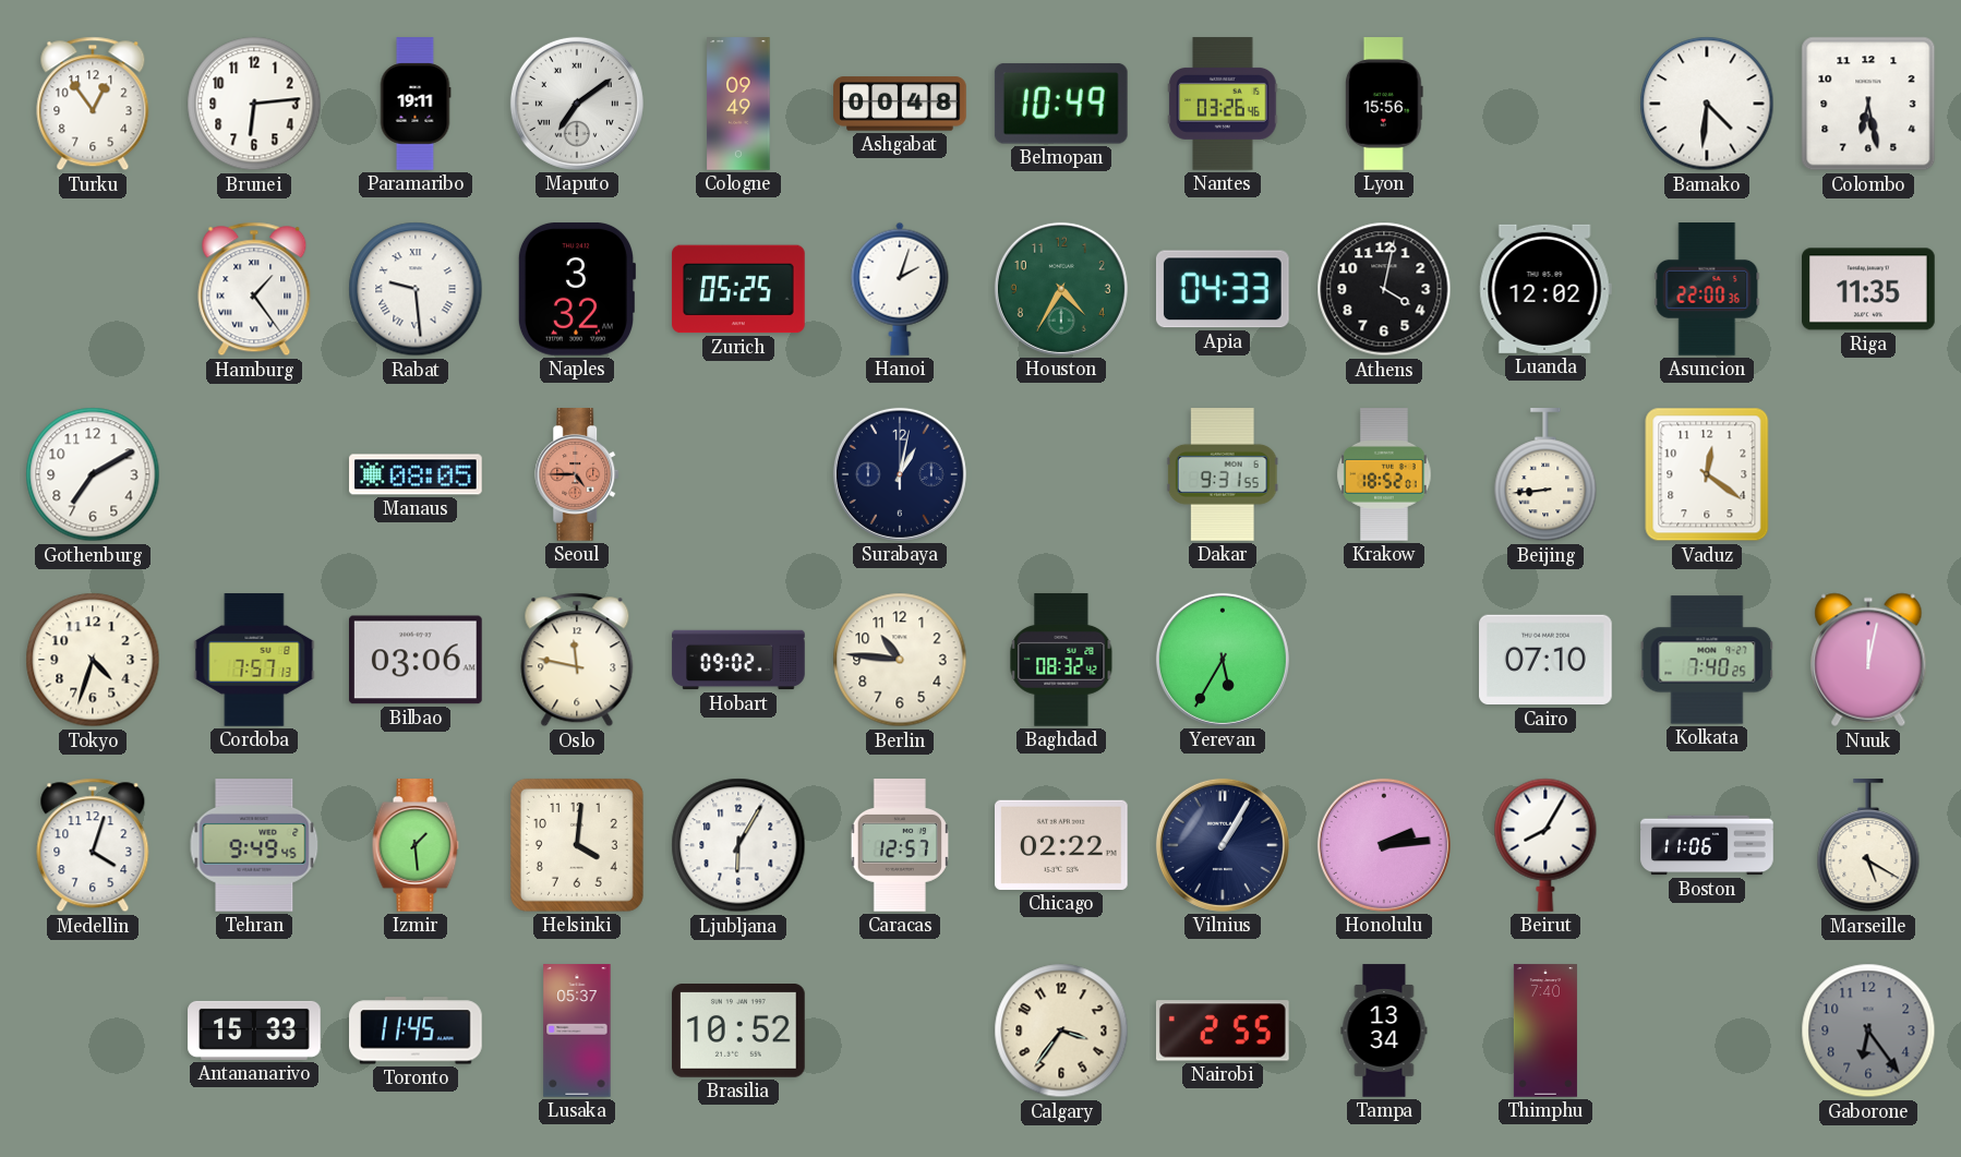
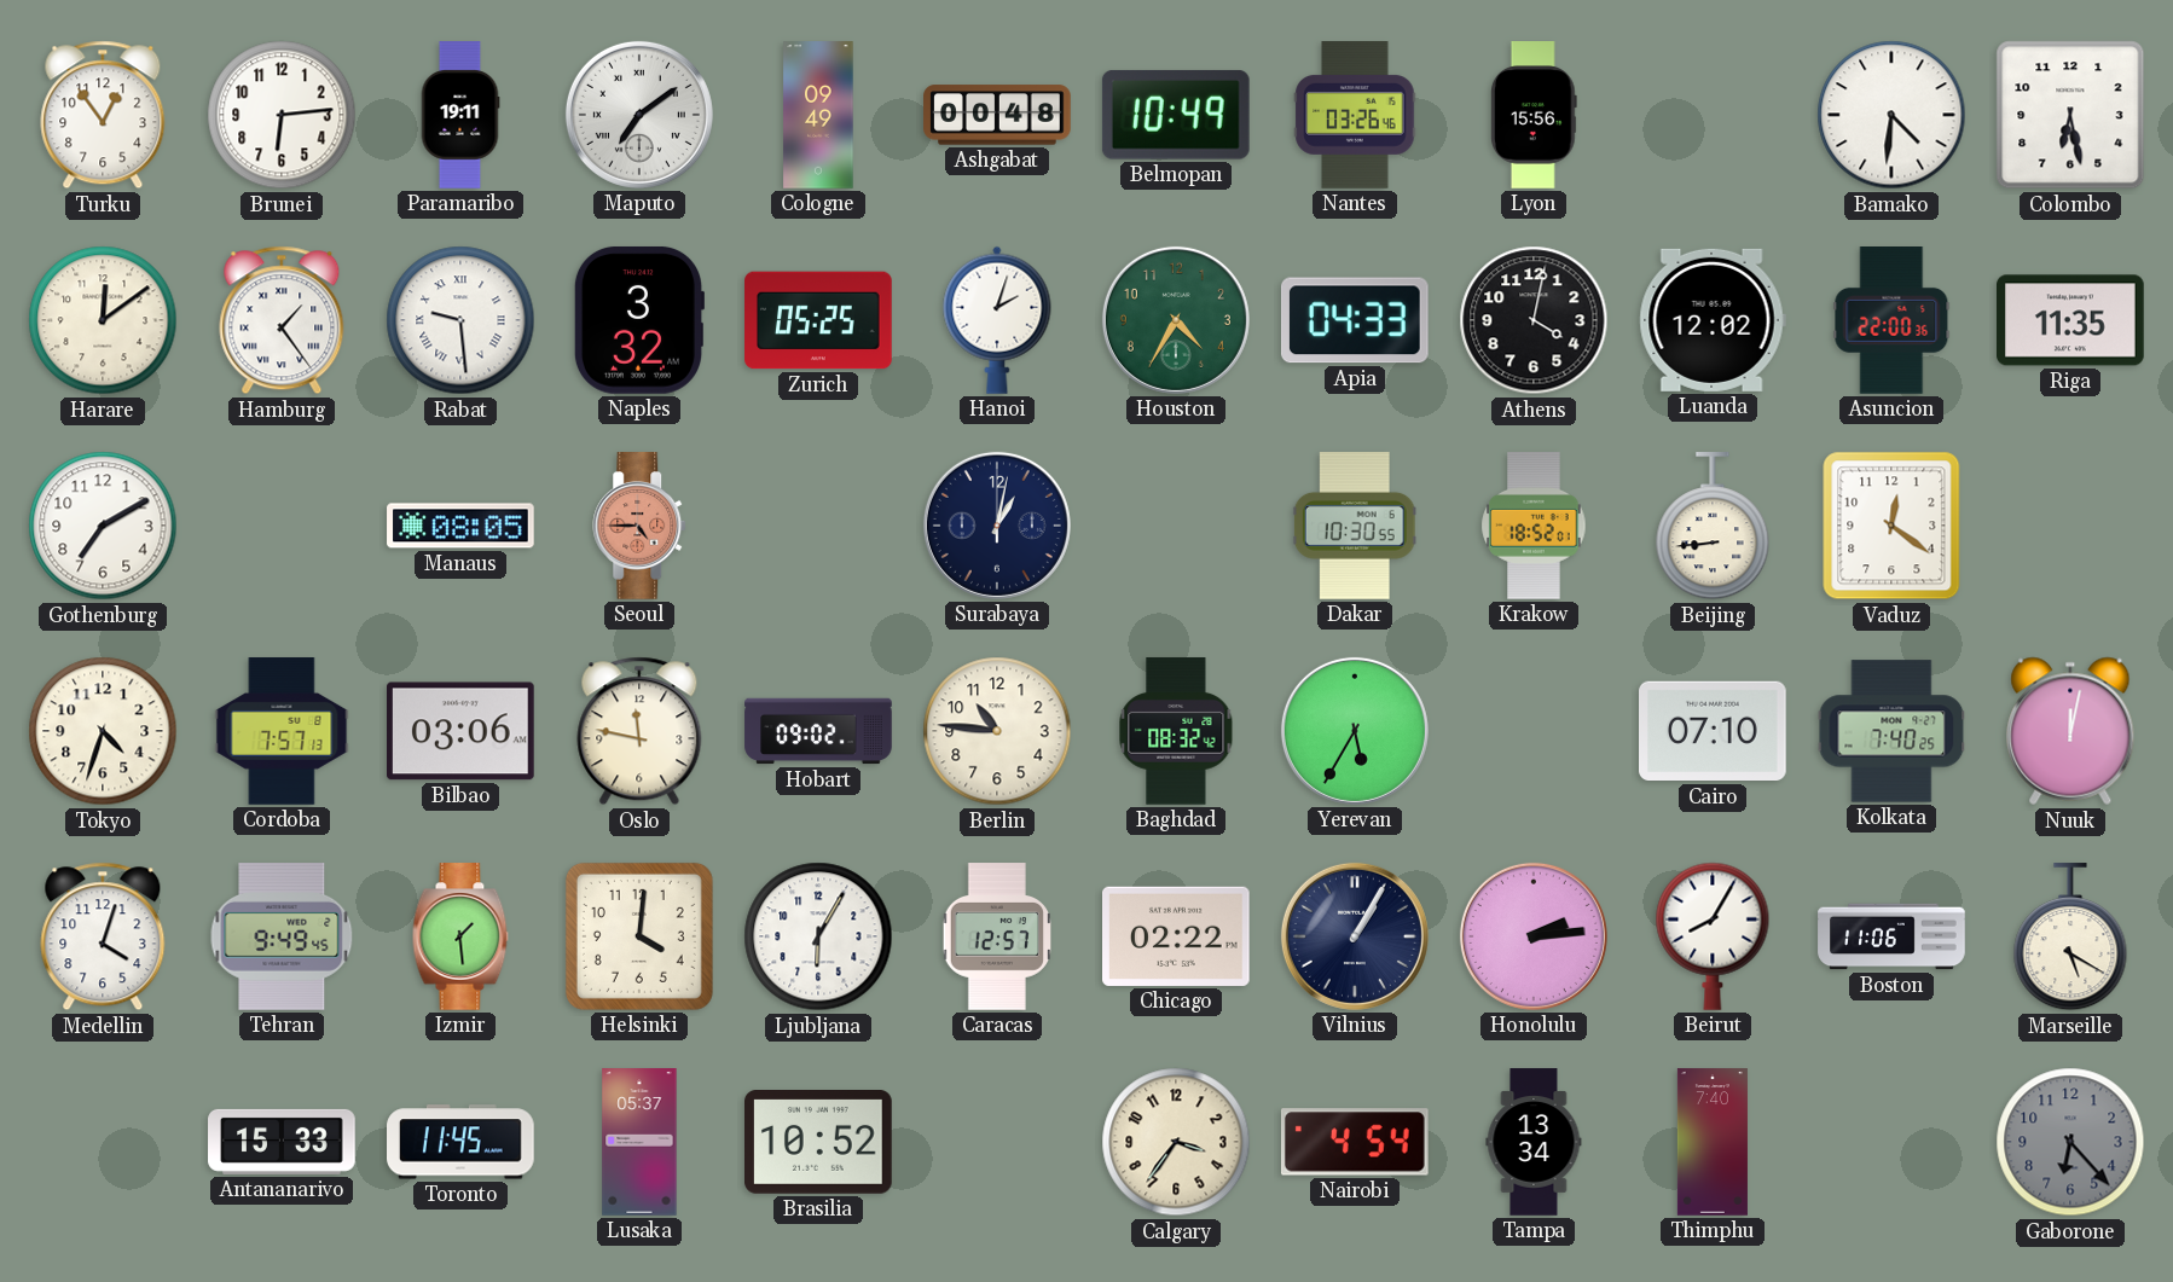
Harare: none -> 12:09
Dakar: 9:31 -> 10:30
Nairobi: 2:55 -> 4:54
Gaborone: 6:24 -> 6:23
